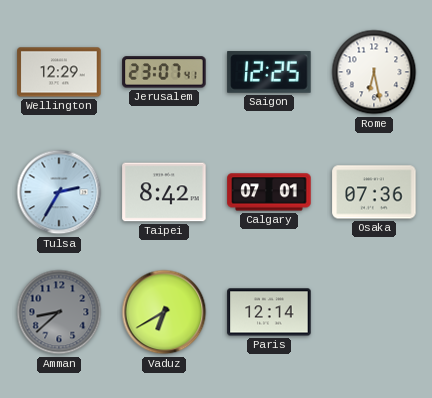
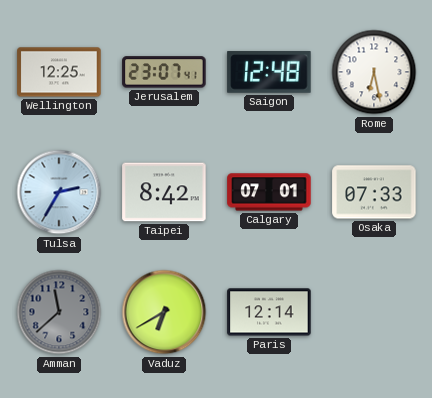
Wellington: 12:29 -> 12:25
Saigon: 12:25 -> 12:48
Osaka: 07:36 -> 07:33
Amman: 8:38 -> 11:38
